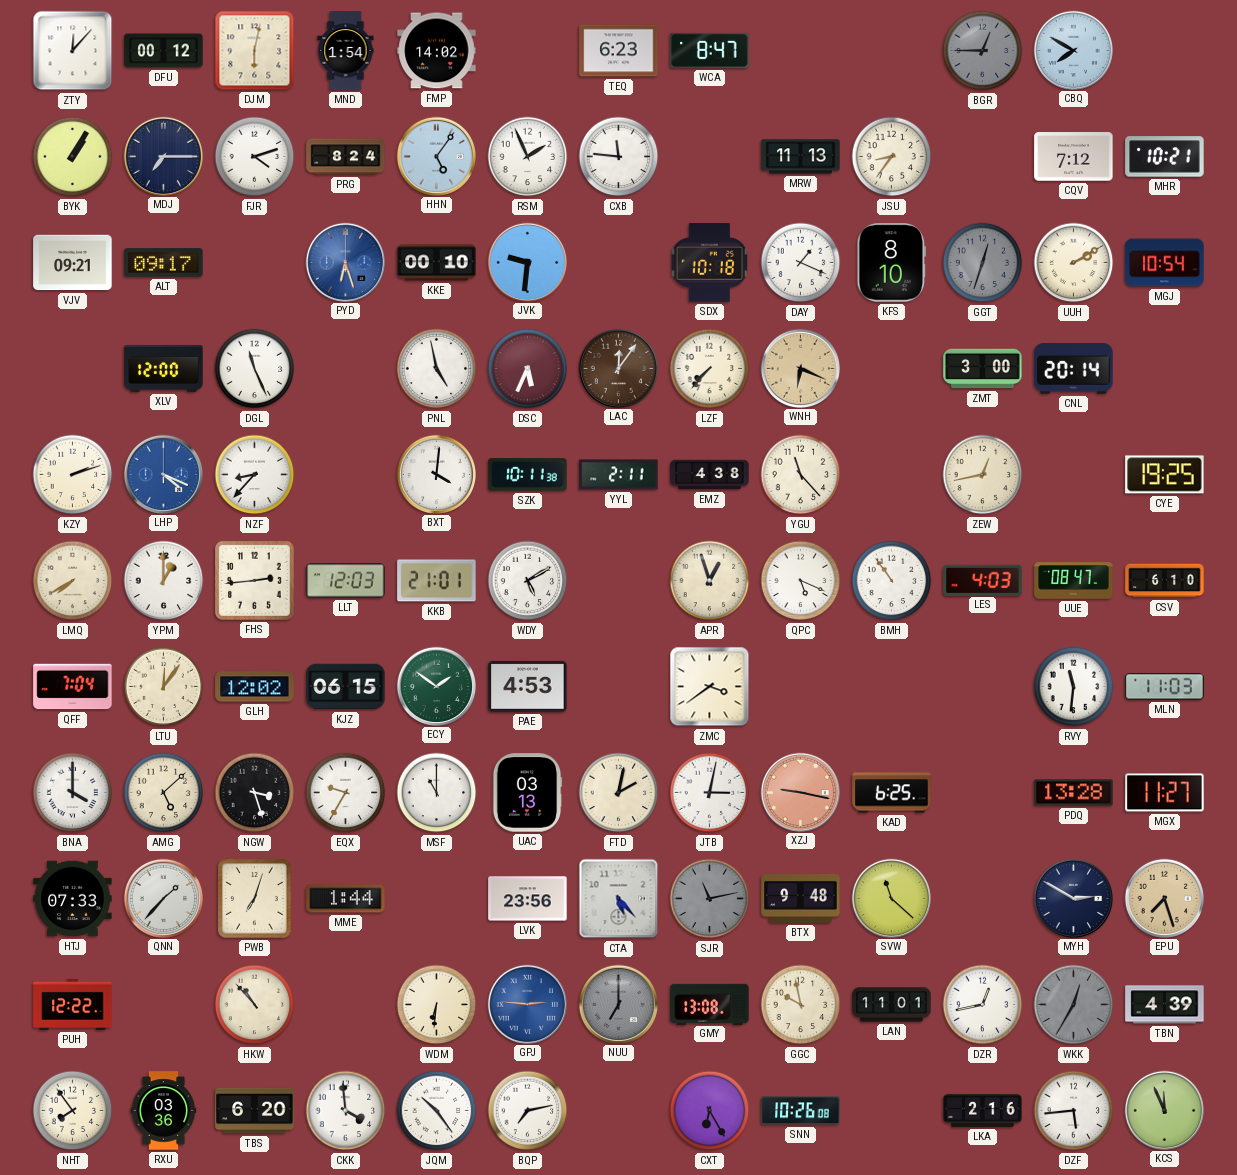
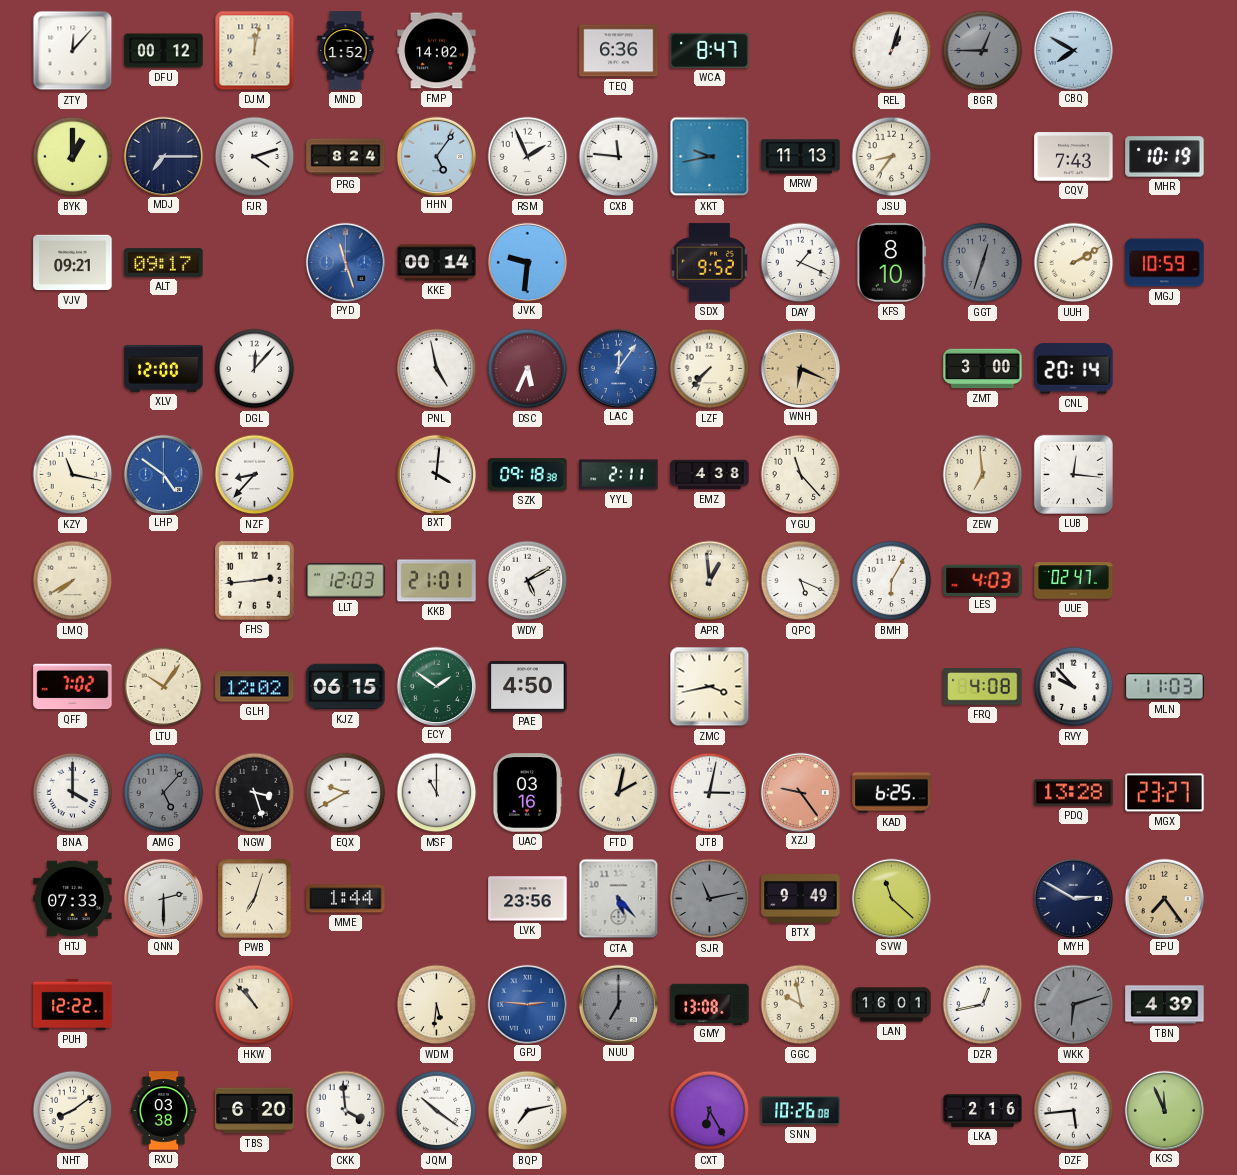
DJM: 6:02 -> 12:02
MND: 1:54 -> 1:52
TEQ: 6:23 -> 6:36
REL: none -> 1:03
BYK: 1:05 -> 1:00
XKT: none -> 9:43
CQV: 7:12 -> 7:43
MHR: 10:21 -> 10:19
PYD: 6:27 -> 11:27
KKE: 00:10 -> 00:14
SDX: 10:18 -> 9:52
MGJ: 10:54 -> 10:59
DGL: 11:26 -> 12:07
LAC dial: brown -> blue
KZY: 2:12 -> 11:17
LHP: 4:19 -> 4:51
SZK: 10:11 -> 09:18
ZEW: 12:43 -> 6:59
LUB: none -> 12:16
CYE: 19:25 -> none
YPM: 1:00 -> none
APR: 12:57 -> 12:59
BMH: 10:54 -> 6:05
UUE: 08:47 -> 02:47
CSV: 6:10 -> none
QFF: 7:04 -> 7:02
LTU: 12:06 -> 10:06
PAE: 4:53 -> 4:50
ZMC: 3:39 -> 3:43
FRQ: none -> 4:08
RVY: 11:31 -> 9:53
AMG: 5:08 -> 5:07
AMG dial: cream -> grey
EQX: 9:35 -> 9:40
UAC: 03:13 -> 03:16
XZJ: 9:17 -> 9:24
MGX: 11:27 -> 23:27
QNN: 1:37 -> 2:30
BTX: 9:48 -> 9:49
EPU: 7:27 -> 7:24
WDM: 6:31 -> 5:31
LAN: 11:01 -> 16:01
WKK: 12:35 -> 6:12
NHT: 7:54 -> 8:09
RXU: 03:36 -> 03:38
JQM: 10:24 -> 10:21
